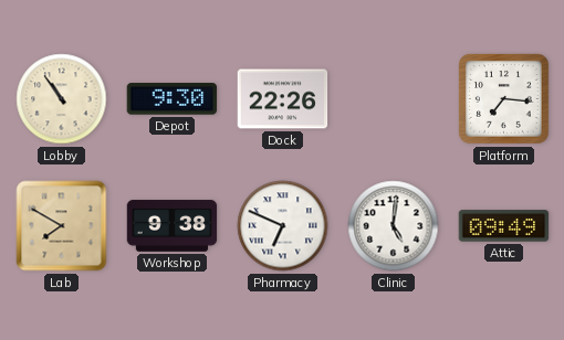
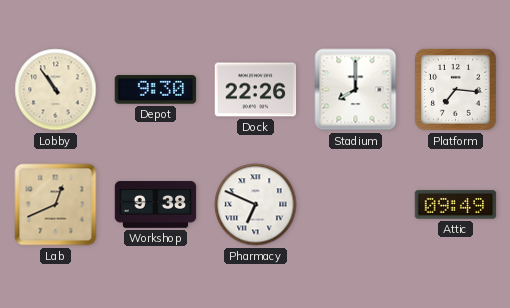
Stadium: none -> 8:00
Lab: 7:50 -> 12:41
Clinic: 5:01 -> none
